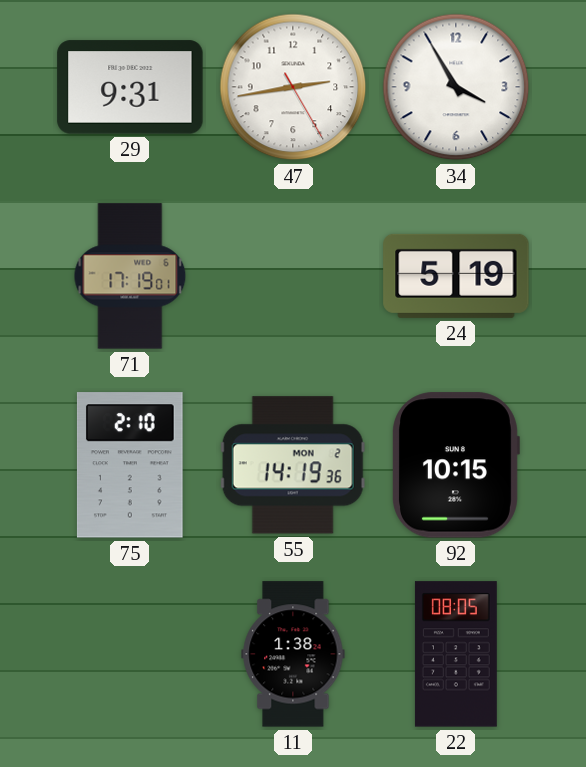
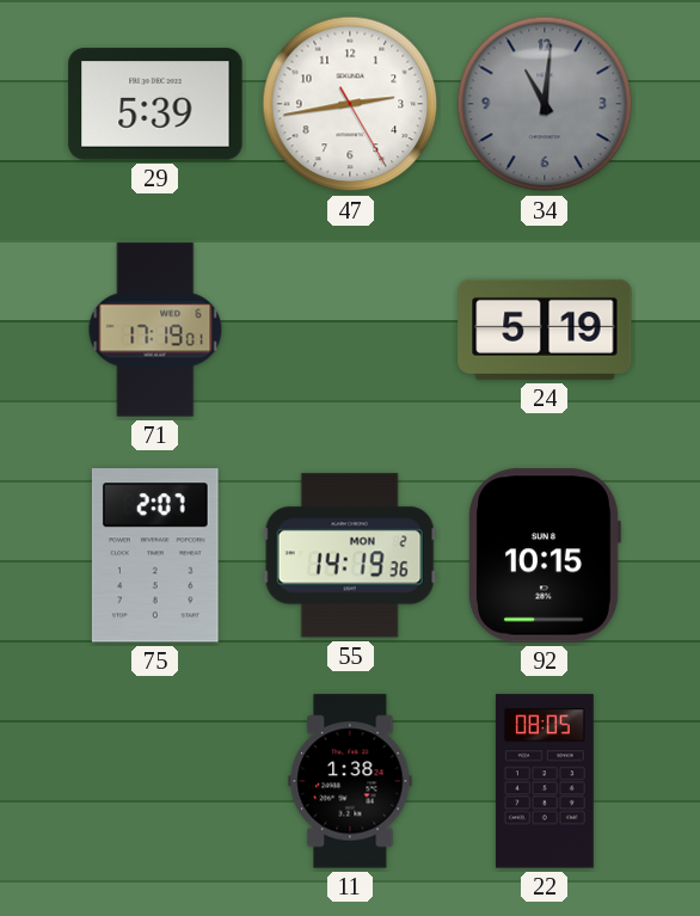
29: 9:31 -> 5:39
34: 3:55 -> 11:01
34 dial: white -> grey
75: 2:10 -> 2:07
